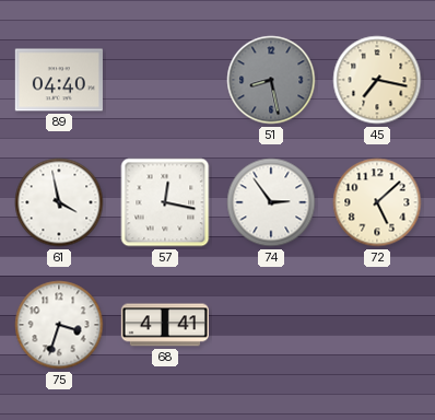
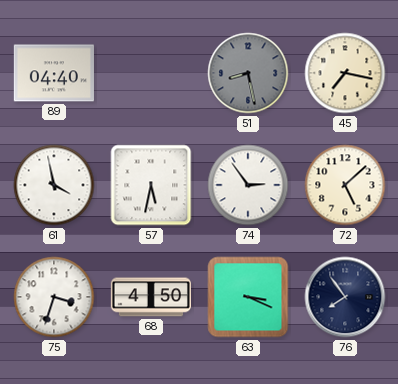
57: 12:17 -> 5:32
68: 4:41 -> 4:50
63: none -> 3:19
76: none -> 7:54
